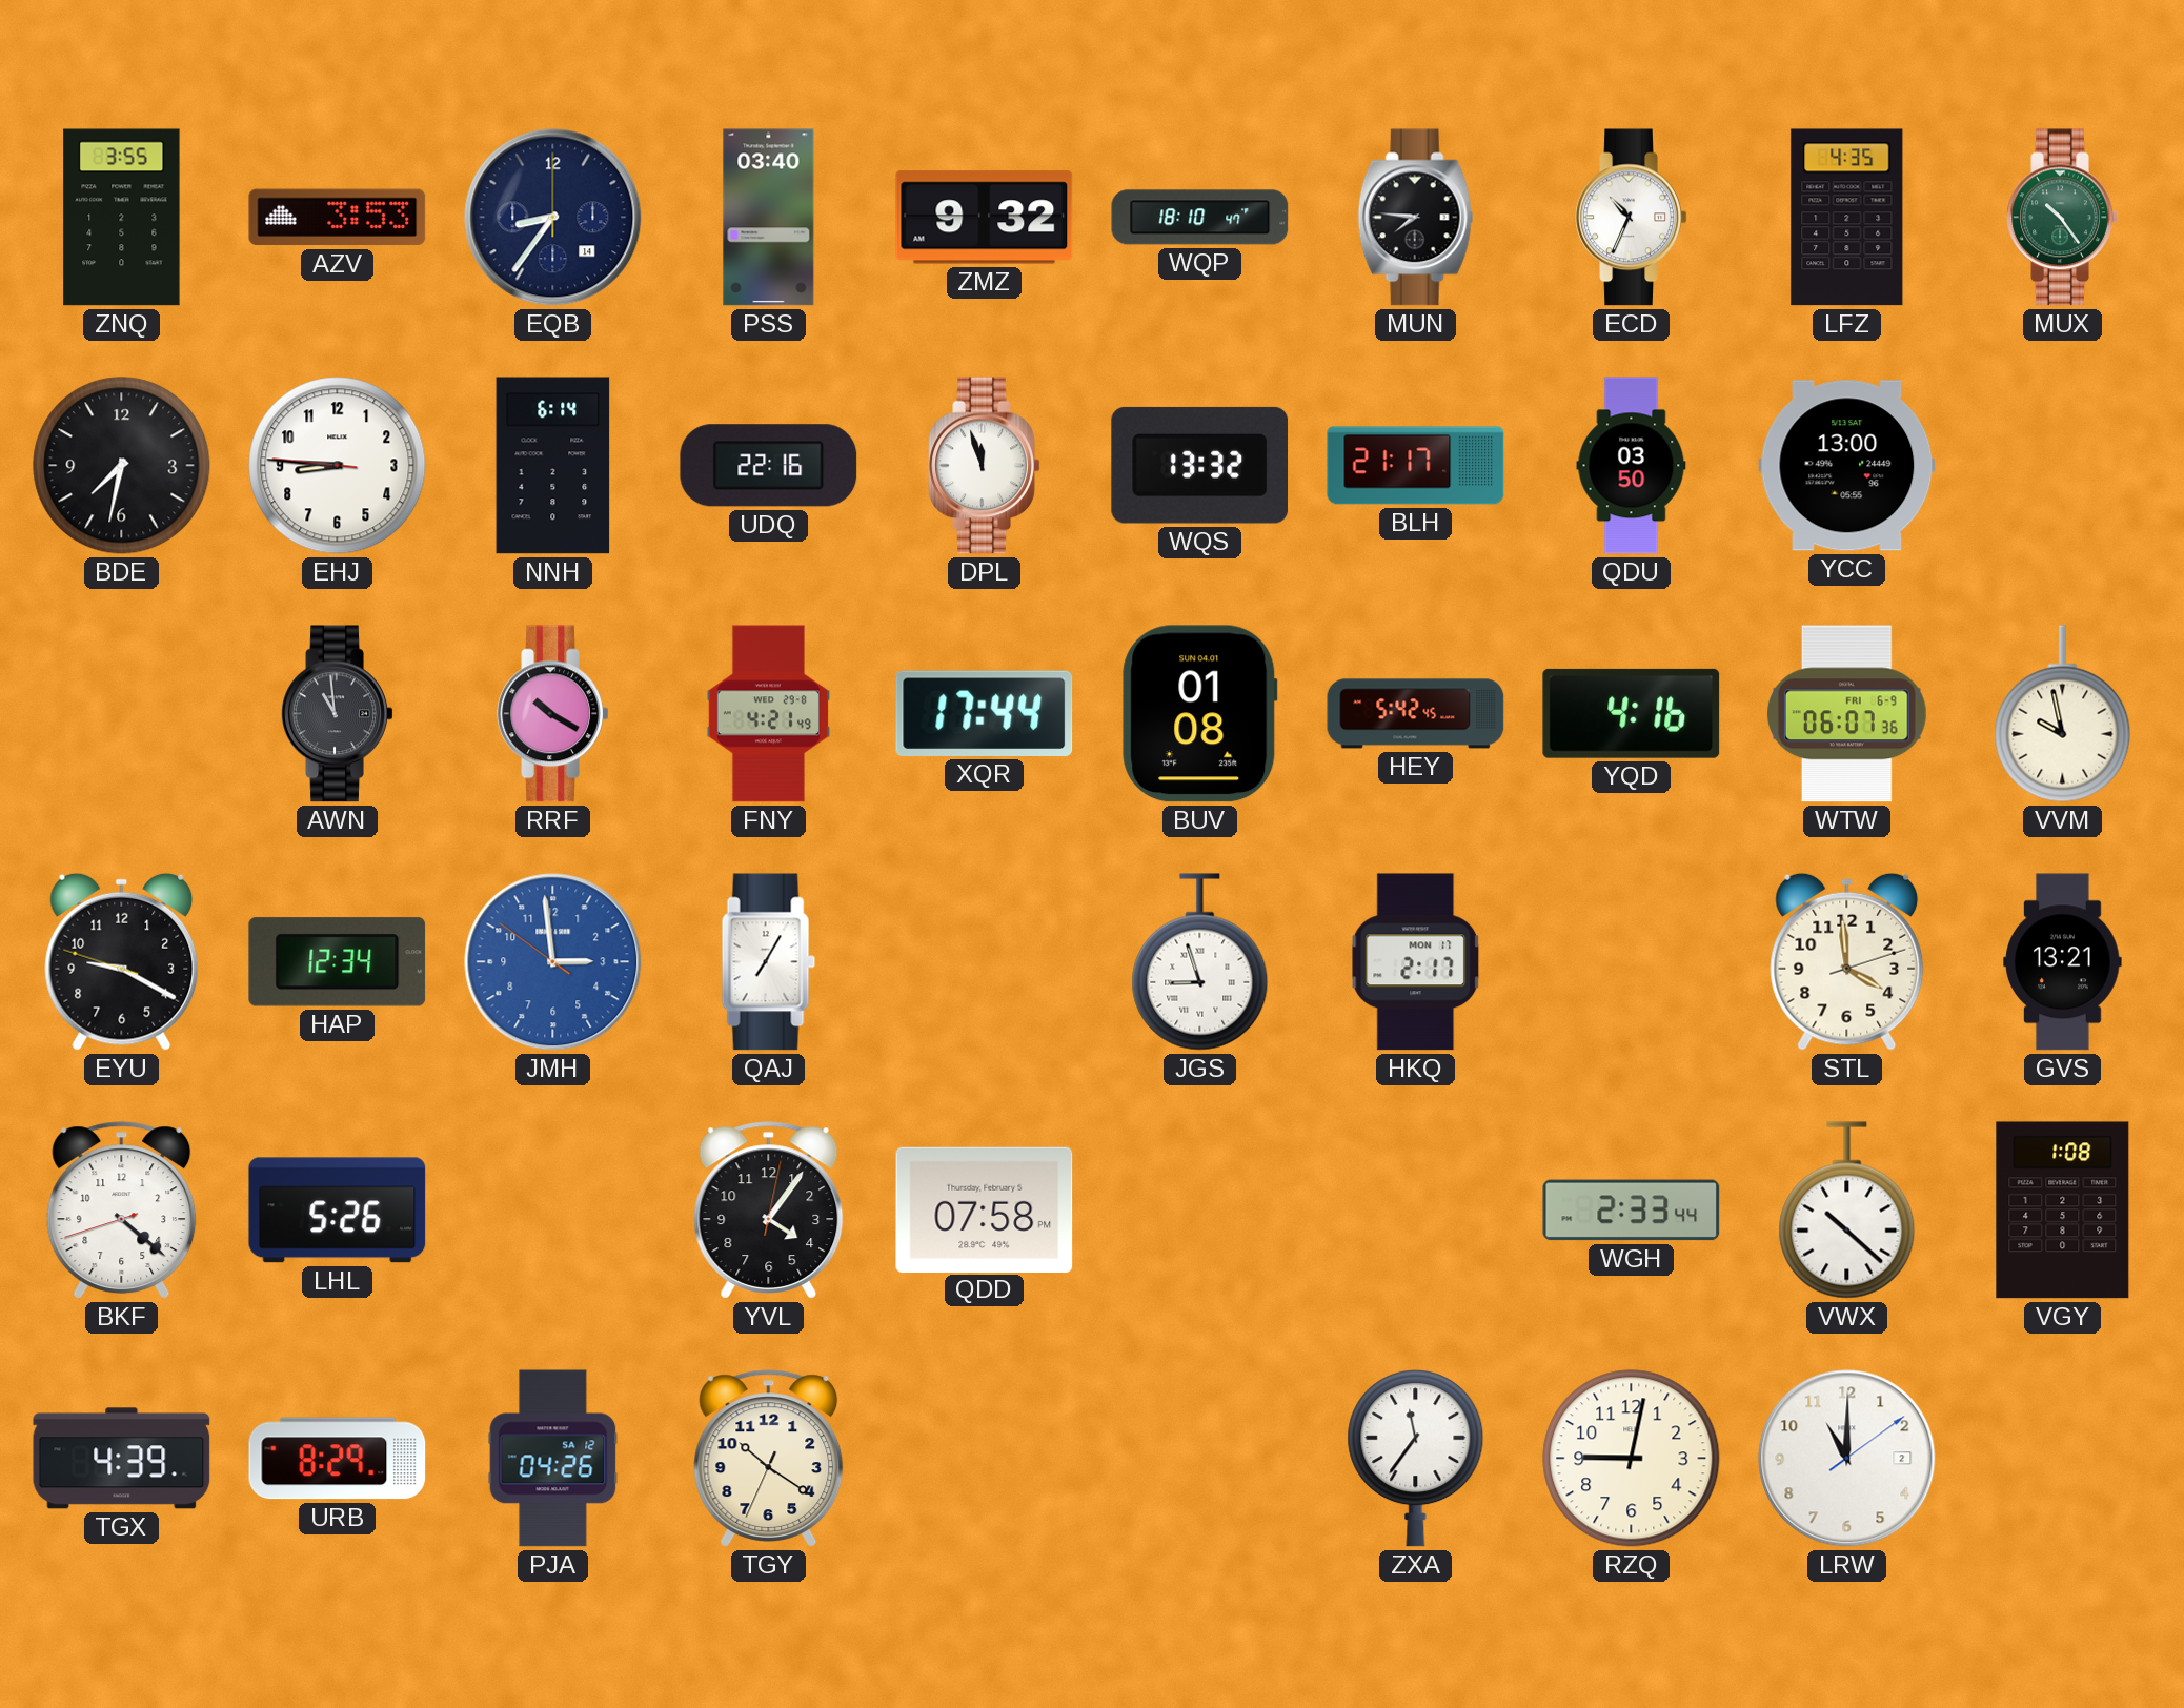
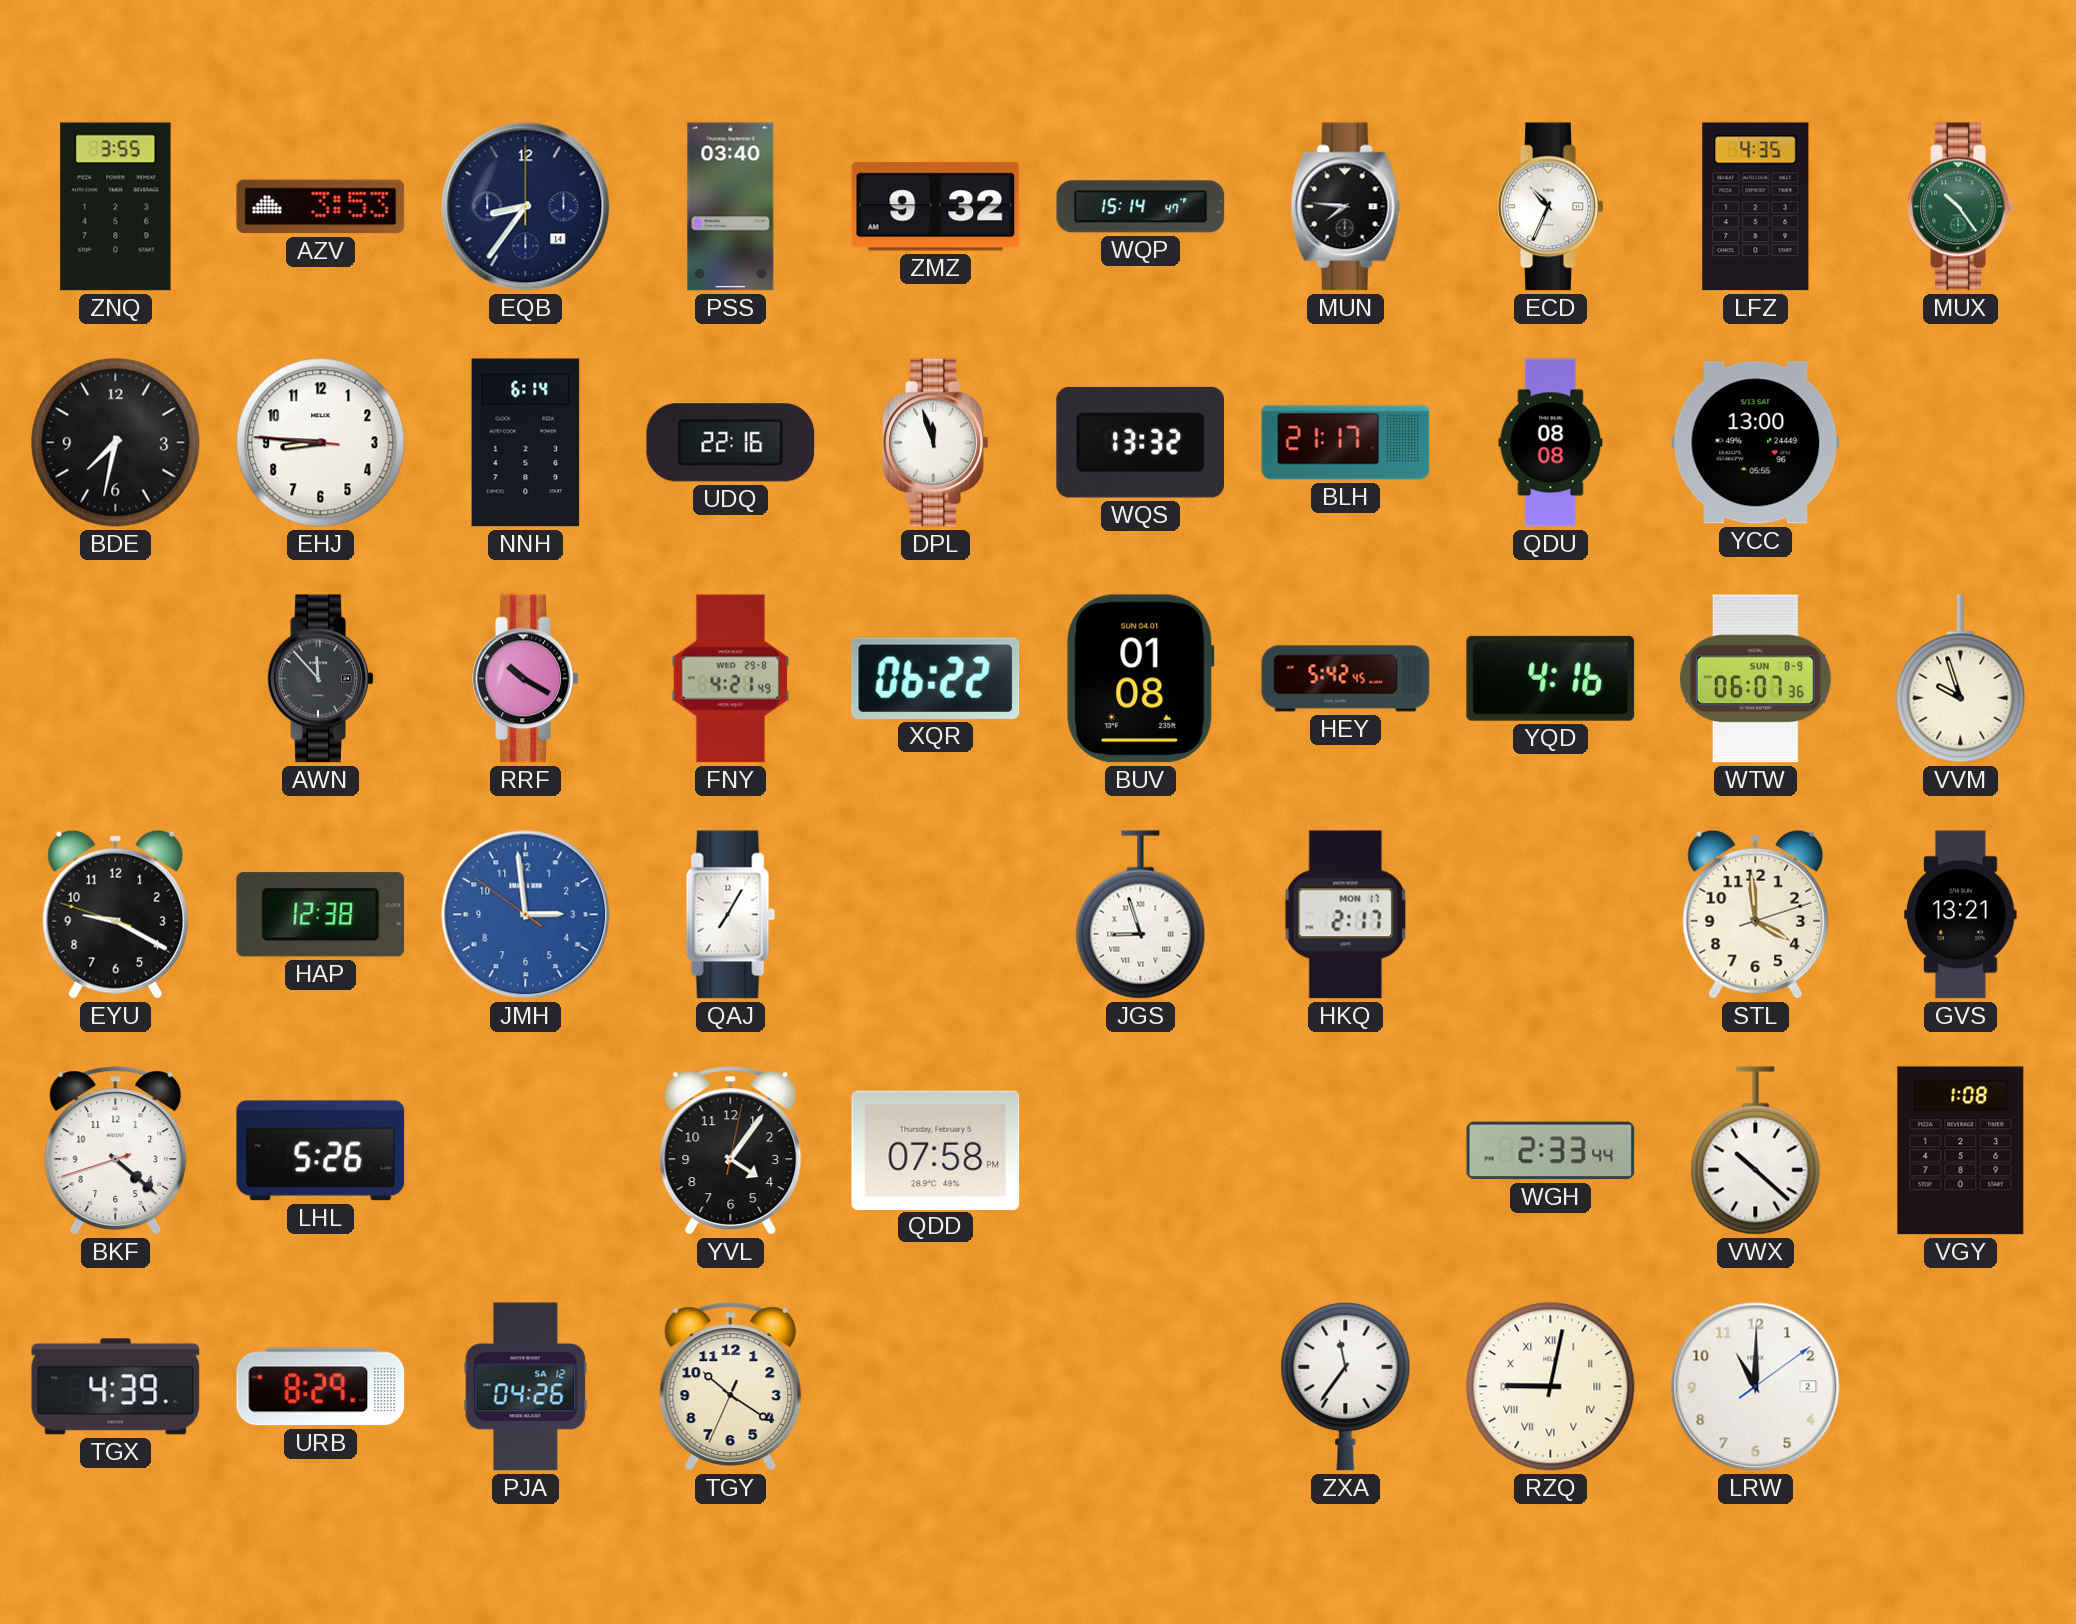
WQP: 18:10 -> 15:14
QDU: 03:50 -> 08:08
AWN: 10:59 -> 11:53
XQR: 17:44 -> 06:22
WTW date: FRI 6-9 -> SUN 8-9
VVM: 9:58 -> 9:57
HAP: 12:34 -> 12:38
RZQ numerals: Arabic -> Roman
